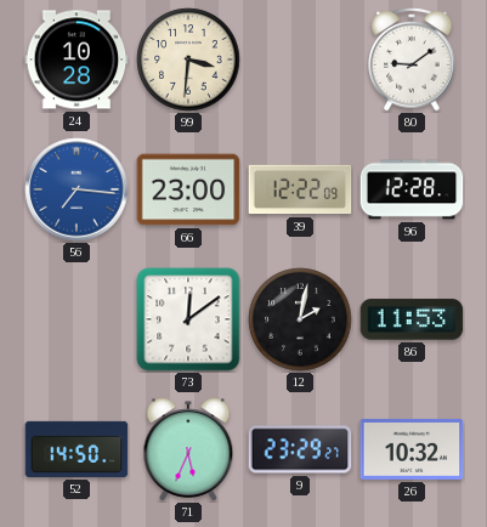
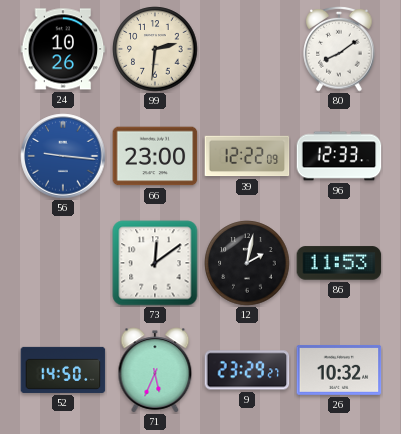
24: 10:28 -> 10:26
99: 3:31 -> 2:31
80: 9:09 -> 8:09
56: 7:16 -> 9:16
96: 12:28 -> 12:33
